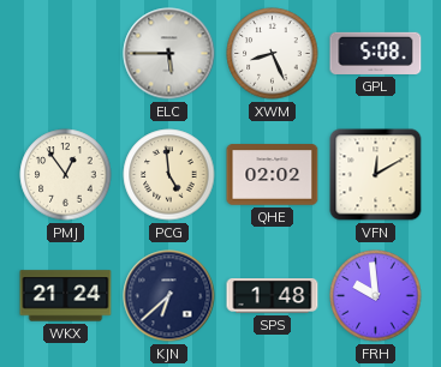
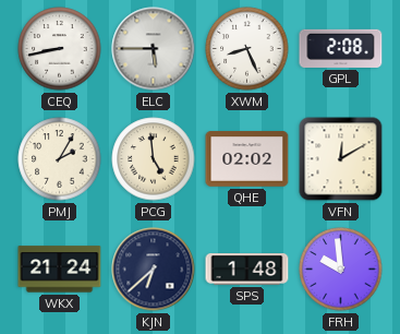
CEQ: none -> 8:43
GPL: 5:08 -> 2:08
PMJ: 12:54 -> 2:05
